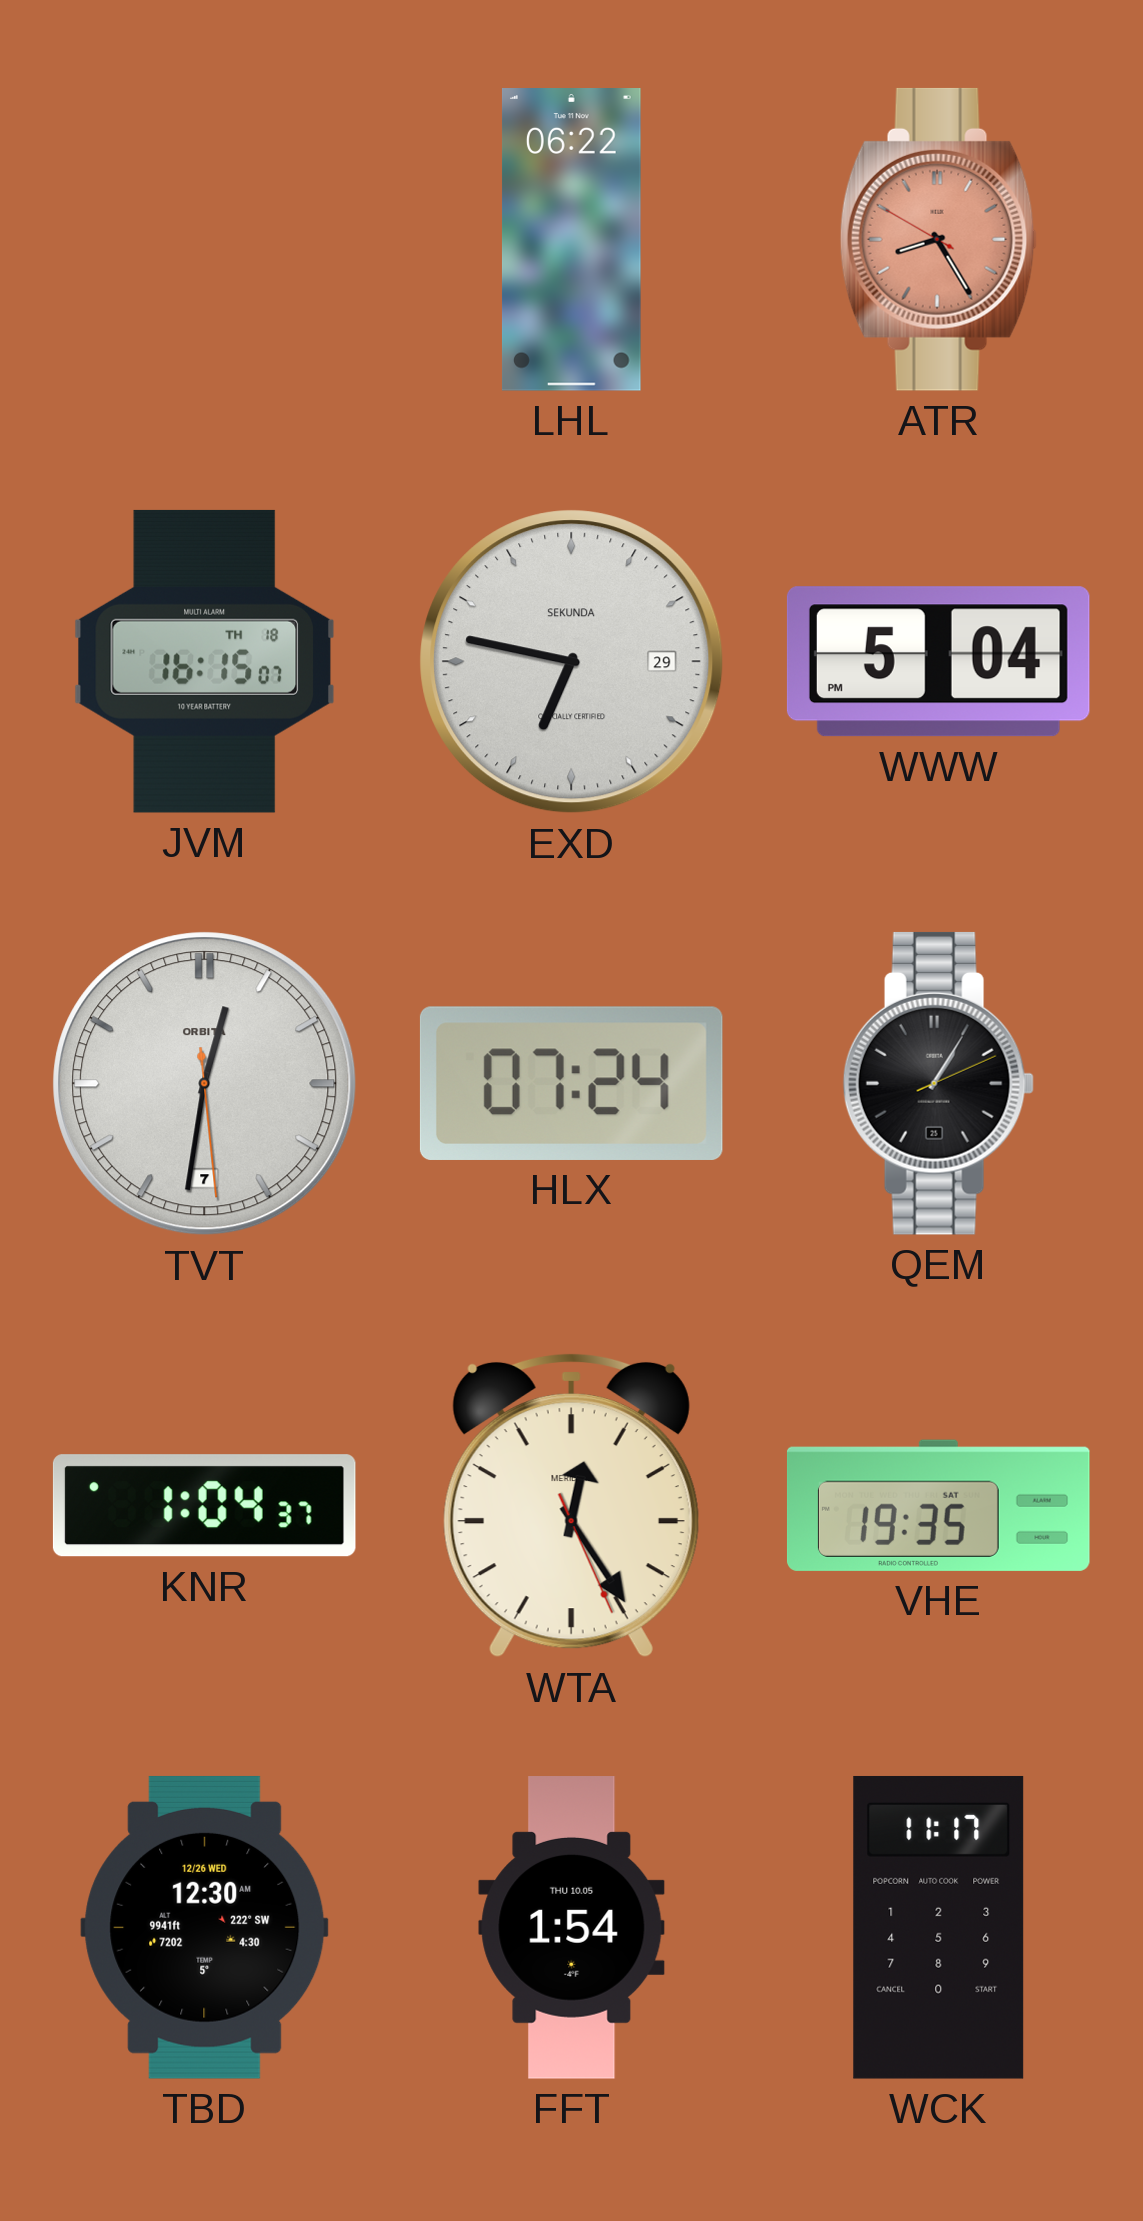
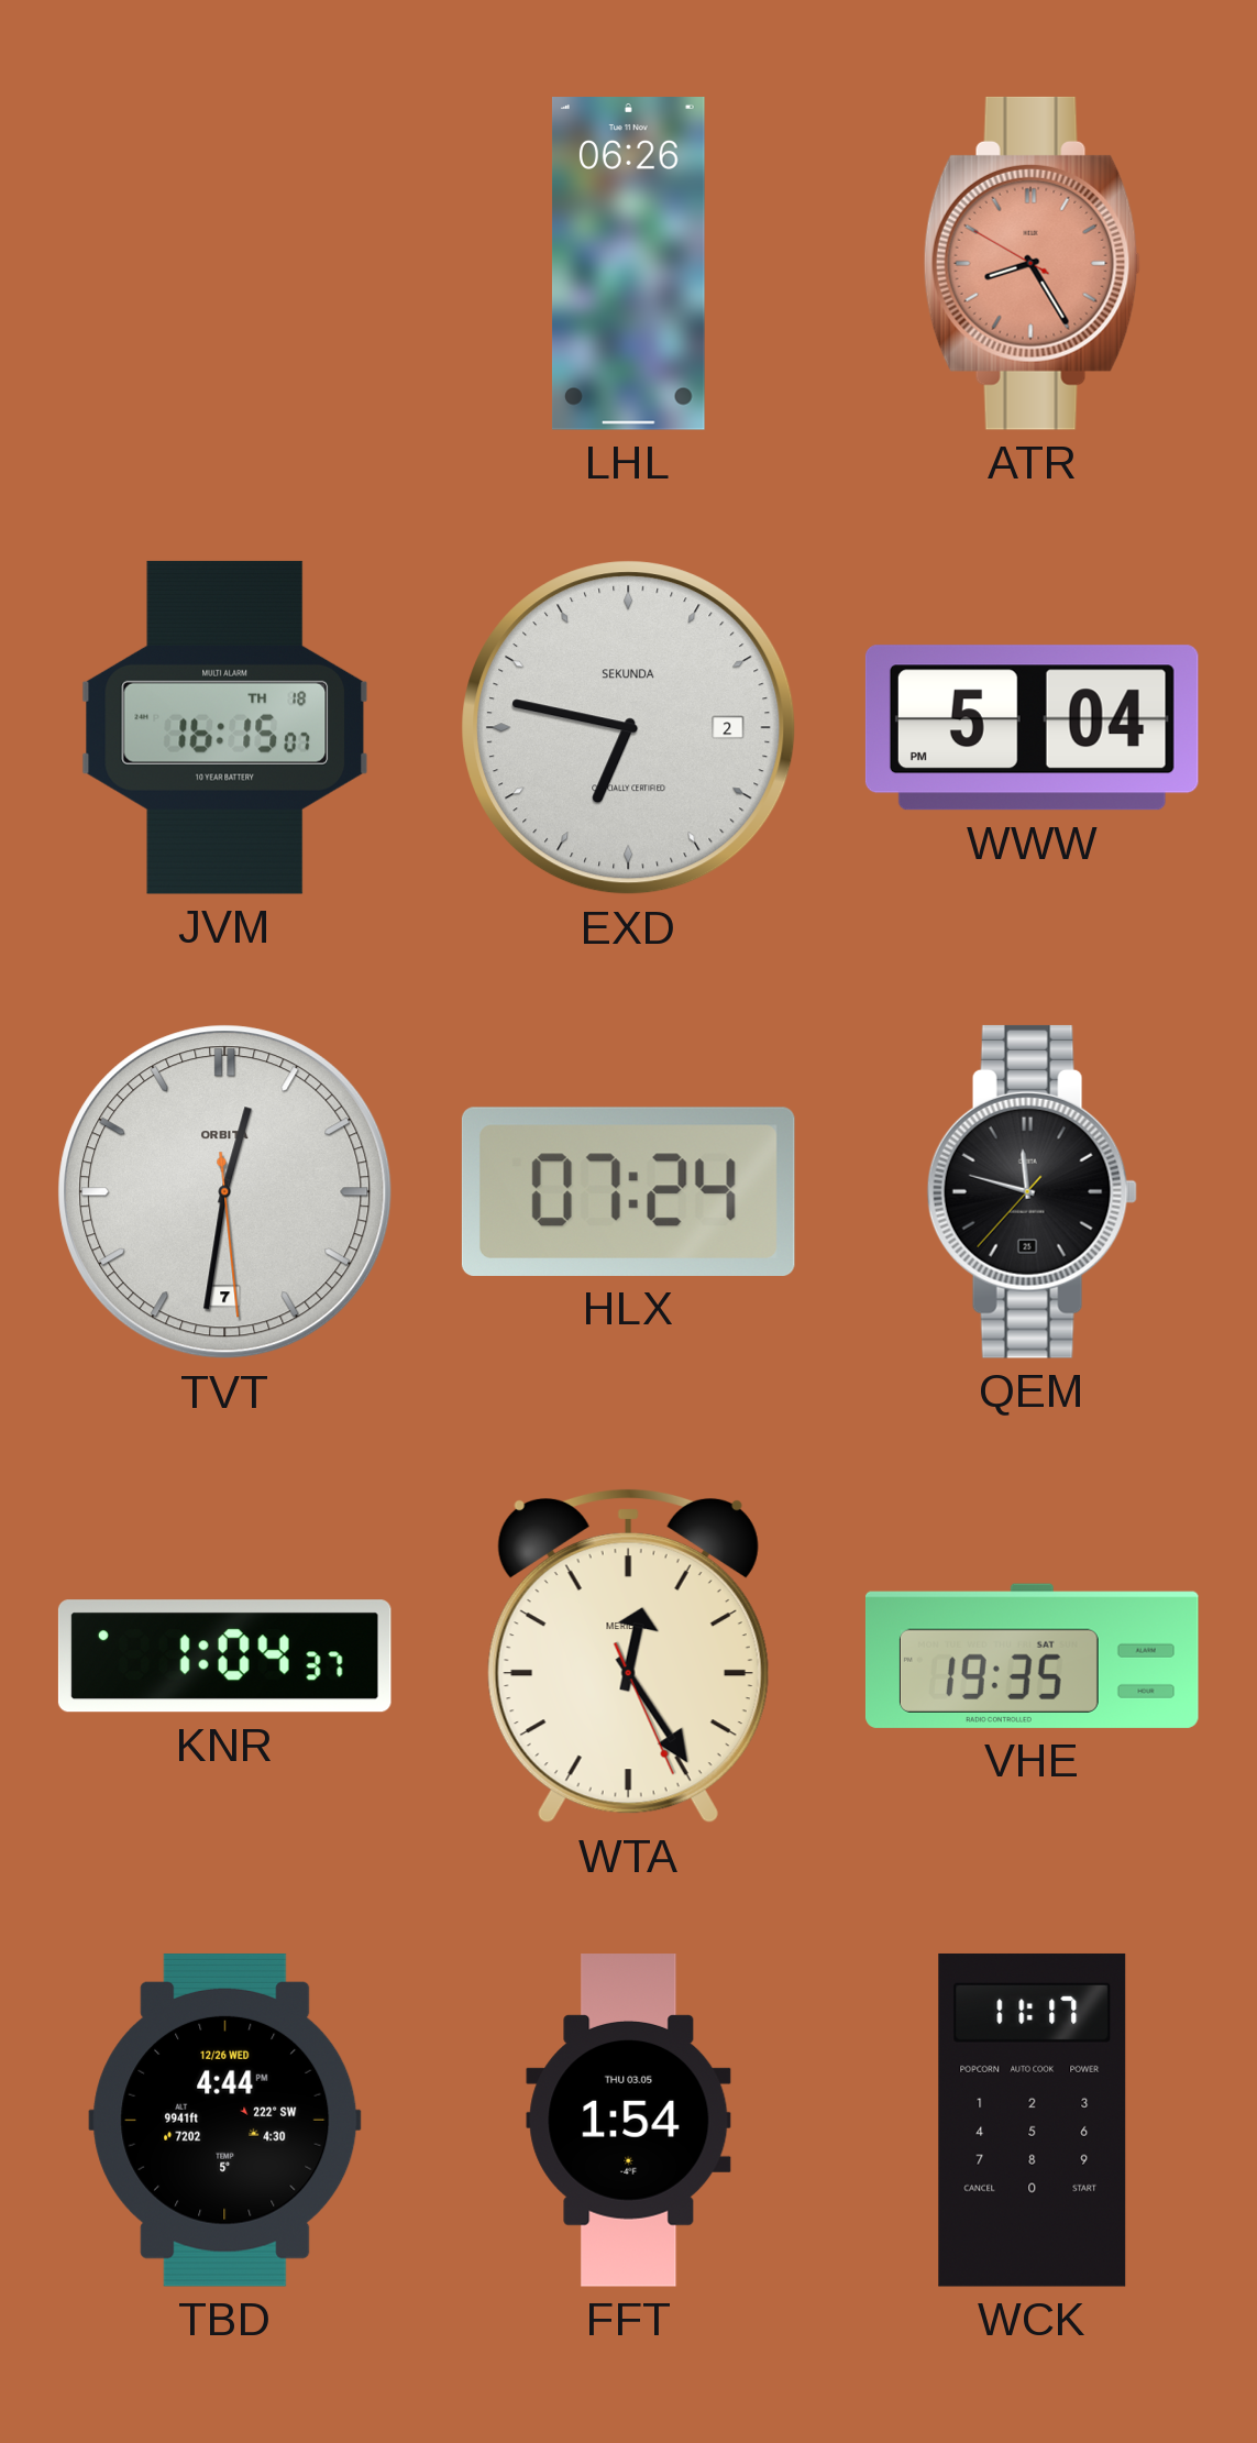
LHL: 06:22 -> 06:26
EXD date: 29 -> 2
QEM: 1:05 -> 11:47
TBD: 12:30 -> 4:44
FFT date: THU 10.05 -> THU 03.05
